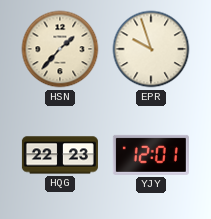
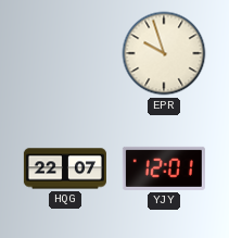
HSN: 1:37 -> none
HQG: 22:23 -> 22:07
